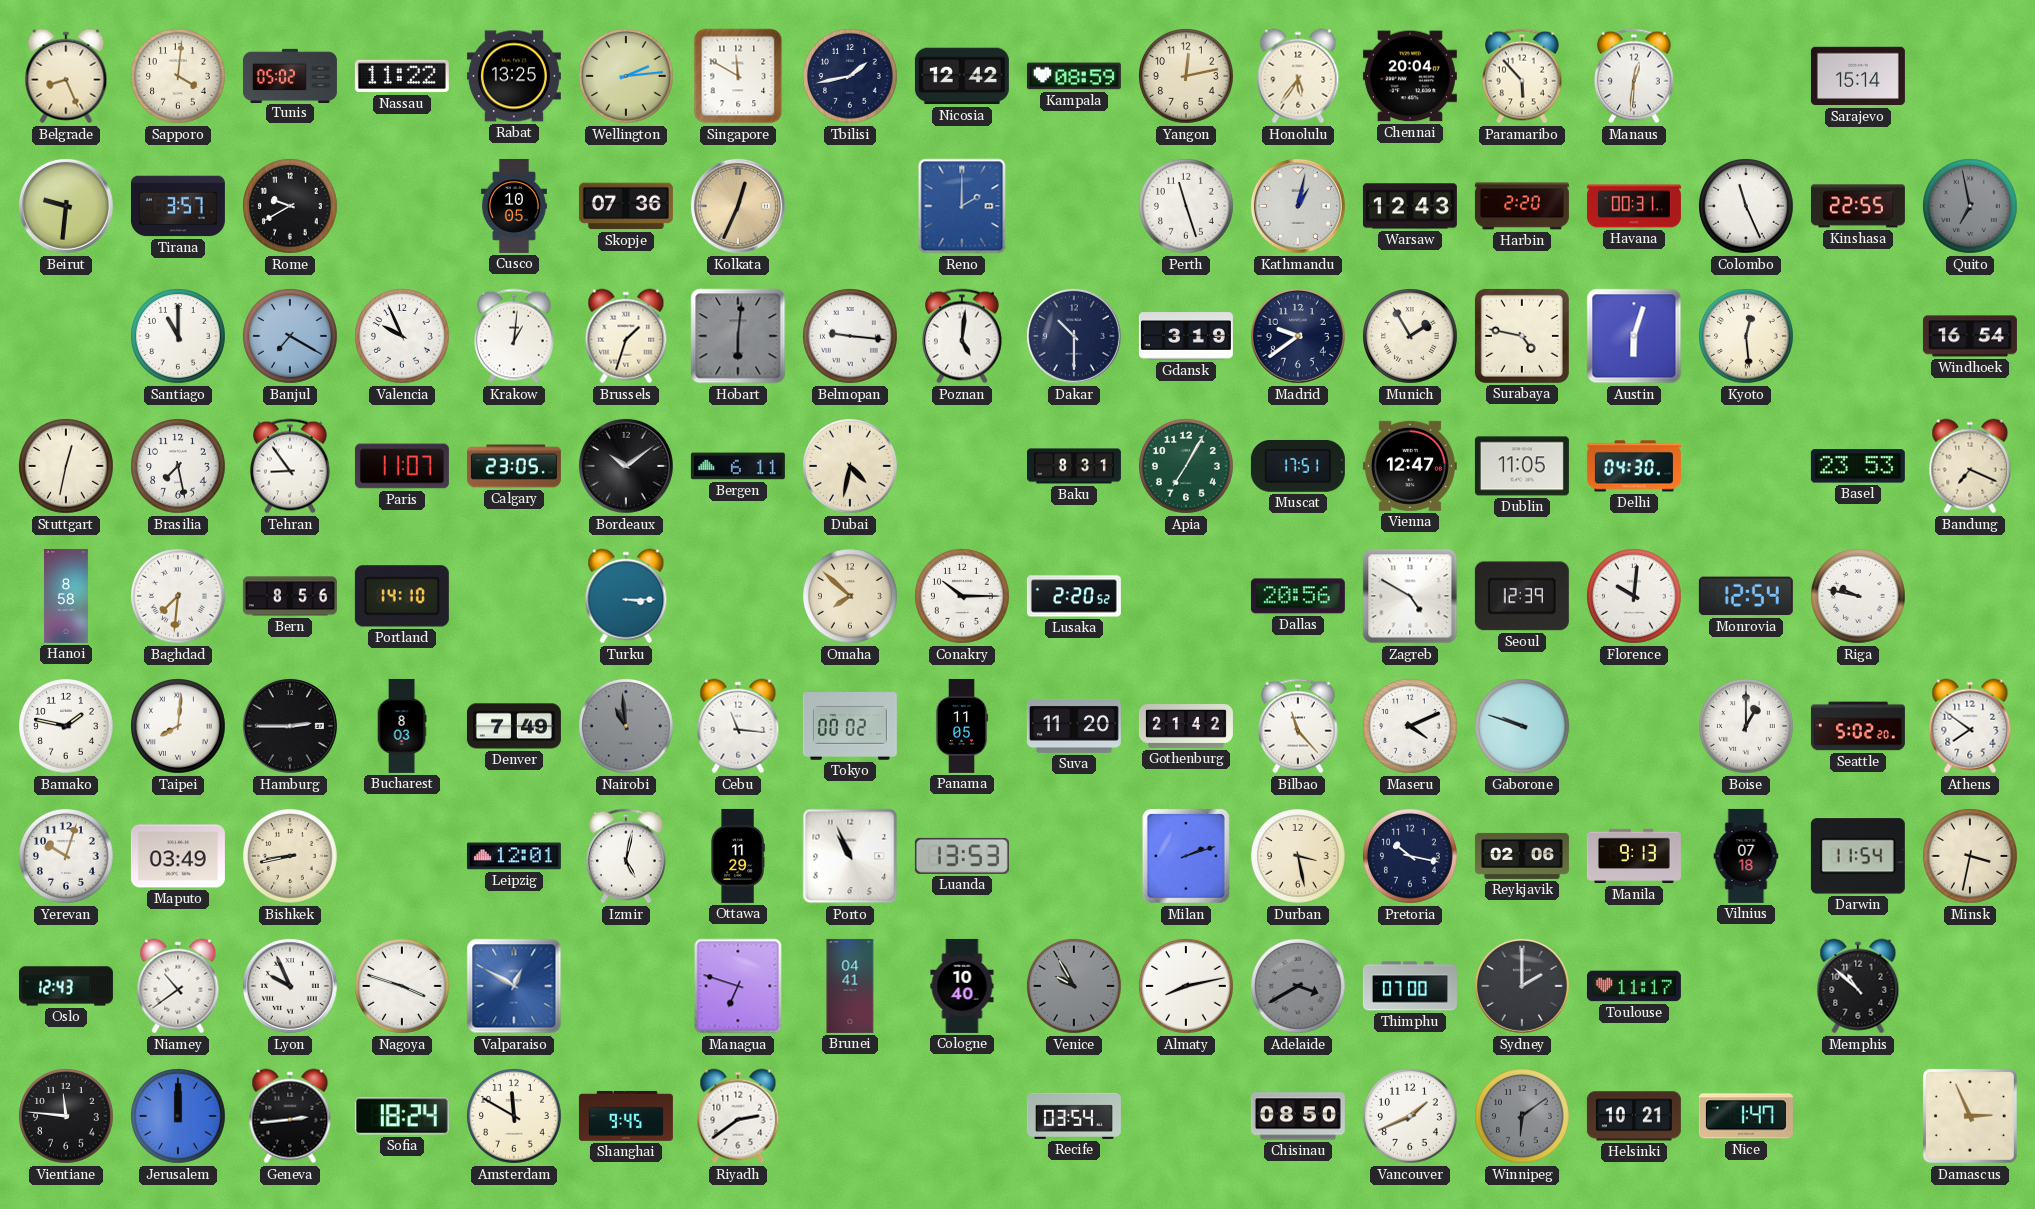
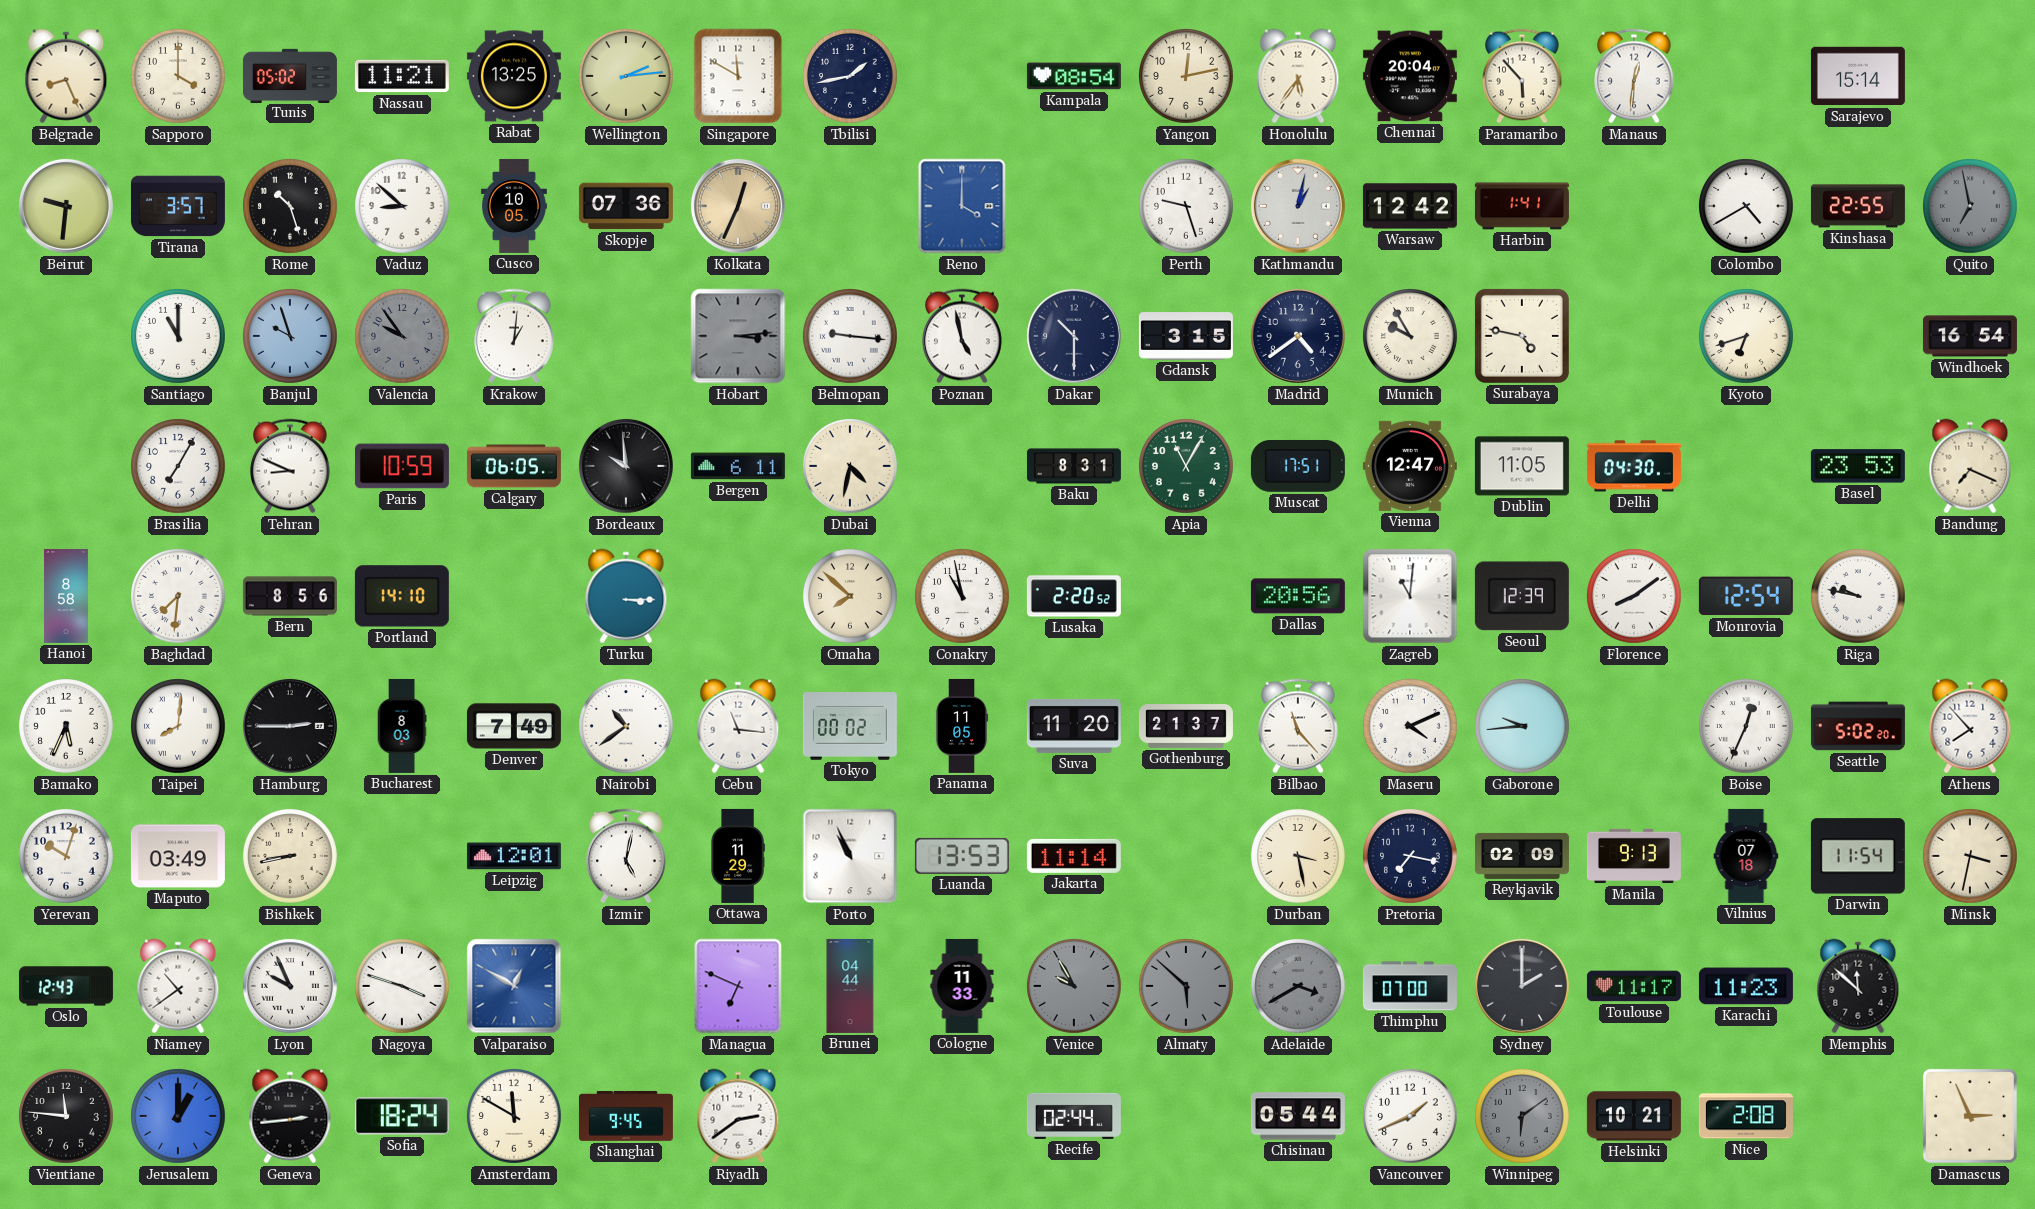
Sapporo: 4:01 -> 4:00
Nassau: 11:22 -> 11:21
Nicosia: 12:42 -> none
Kampala: 08:59 -> 08:54
Rome: 9:40 -> 10:27
Vaduz: none -> 8:52
Reno: 2:00 -> 4:00
Perth: 11:27 -> 9:27
Warsaw: 12:43 -> 12:42
Harbin: 2:20 -> 1:41
Havana: 00:31 -> none
Colombo: 11:26 -> 4:40
Banjul: 7:20 -> 9:57
Valencia: 9:56 -> 9:54
Valencia dial: white -> grey
Brussels: 1:33 -> none
Hobart: 6:01 -> 3:14
Poznan: 5:01 -> 4:58
Gdansk: 3:19 -> 3:15
Madrid: 9:39 -> 4:39
Munich: 1:55 -> 9:55
Austin: 6:03 -> none
Kyoto: 12:29 -> 6:42
Stuttgart: 12:32 -> none
Brasilia: 7:28 -> 7:05
Tehran: 8:54 -> 8:49
Paris: 11:07 -> 10:59
Calgary: 23:05 -> 06:05
Bordeaux: 10:09 -> 9:59
Apia: 7:05 -> 11:05
Conakry: 10:15 -> 10:58
Zagreb: 4:50 -> 11:01
Florence: 10:01 -> 8:09
Bamako: 1:47 -> 5:34
Nairobi: 10:59 -> 10:39
Nairobi dial: grey -> white
Gothenburg: 21:42 -> 21:37
Gaborone: 9:48 -> 9:44
Boise: 1:00 -> 12:34
Athens: 7:51 -> 7:53
Jakarta: none -> 11:14
Milan: 2:12 -> none
Pretoria: 10:17 -> 7:17
Reykjavik: 02:06 -> 02:09
Managua: 6:48 -> 6:49
Brunei: 04:41 -> 04:44
Cologne: 10:40 -> 11:33
Almaty: 8:13 -> 5:52
Almaty dial: white -> grey
Karachi: none -> 11:23
Memphis: 10:52 -> 11:52
Jerusalem: 12:00 -> 1:00
Recife: 03:54 -> 02:44
Chisinau: 08:50 -> 05:44
Nice: 1:47 -> 2:08
